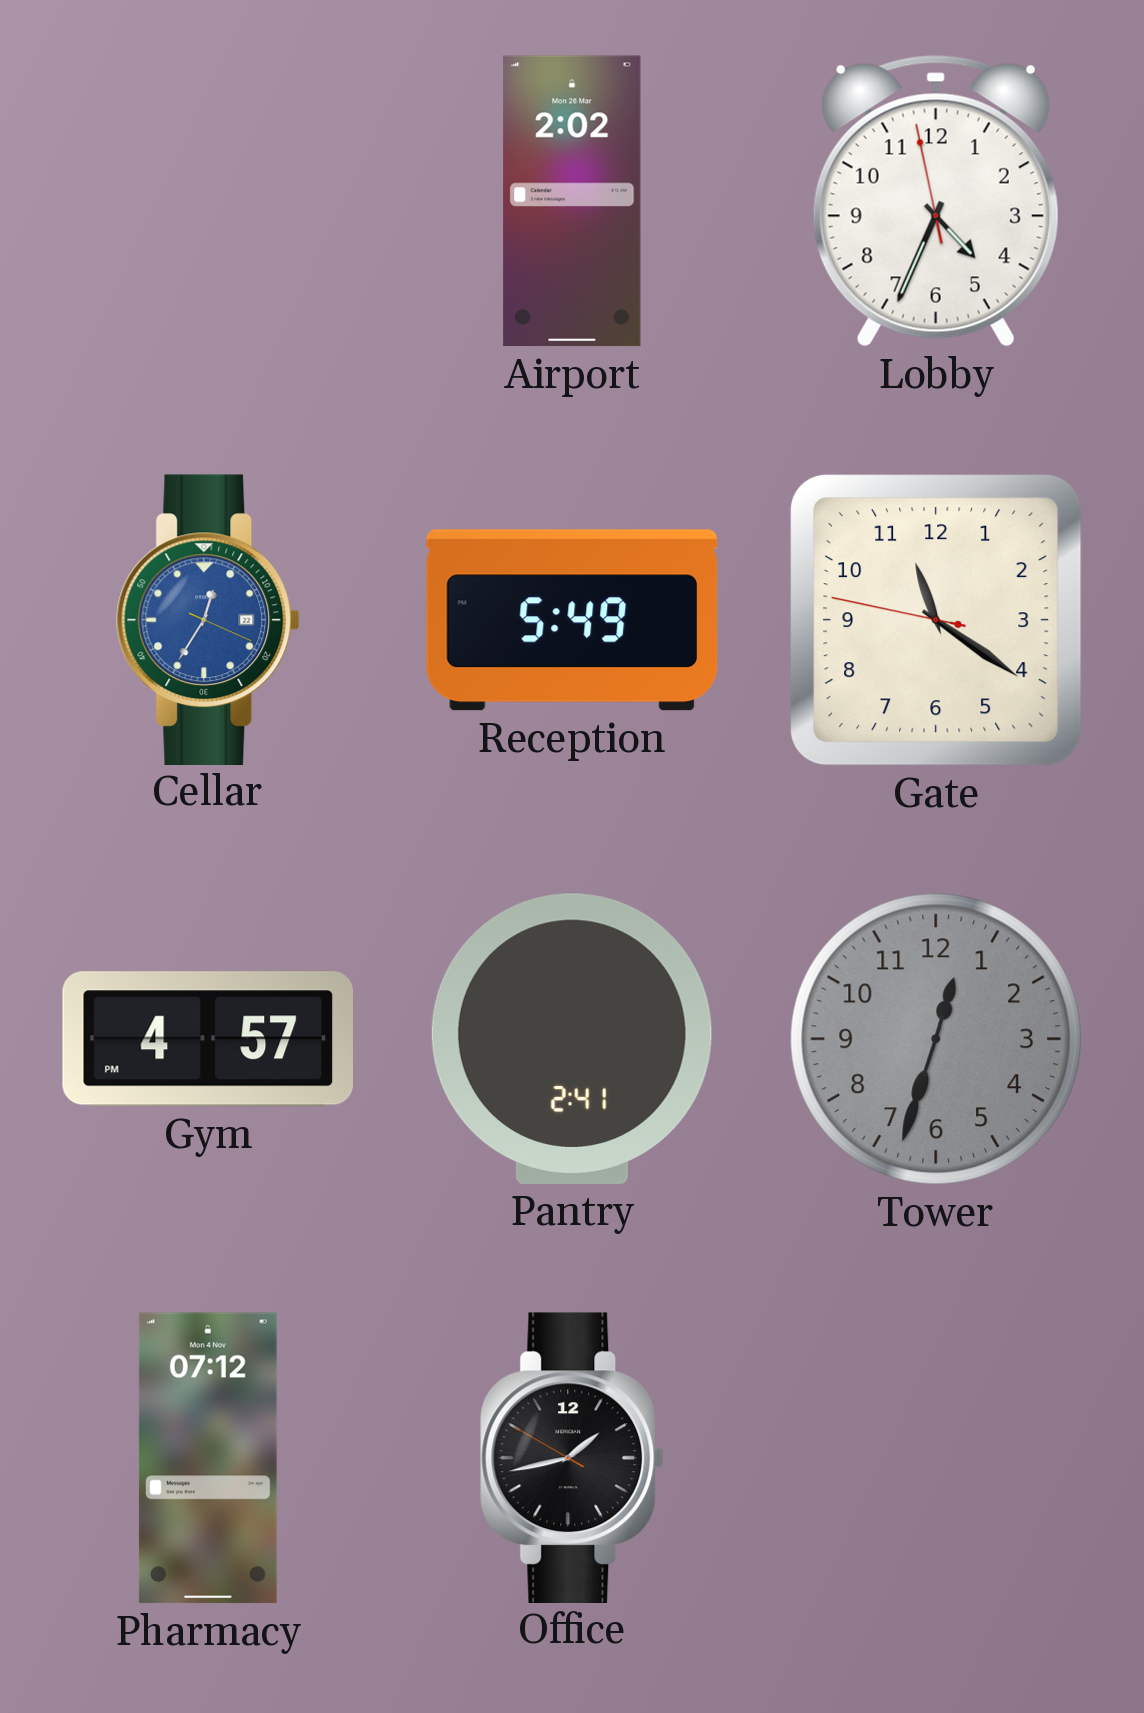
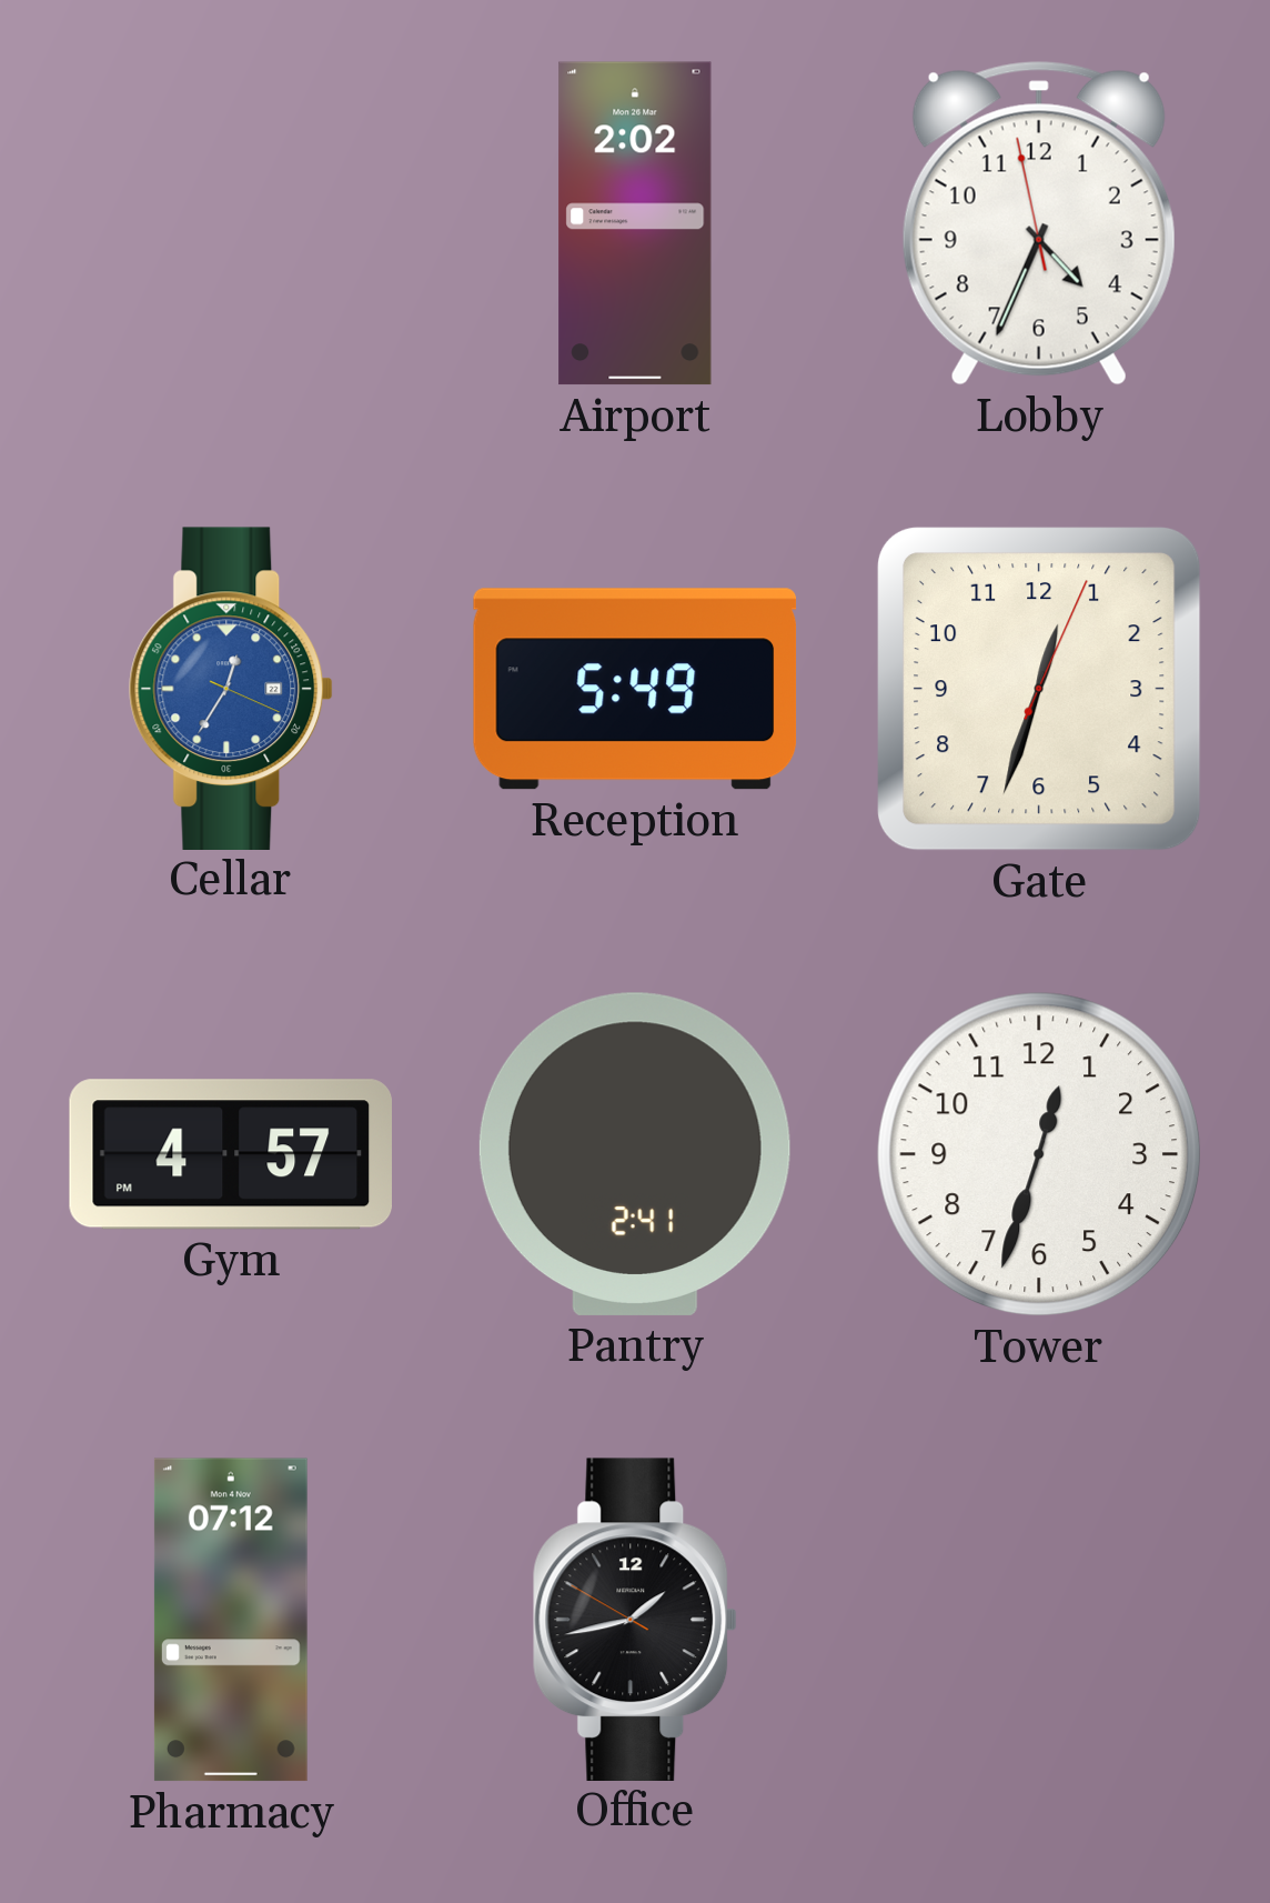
Gate: 11:20 -> 12:33
Tower dial: grey -> white
